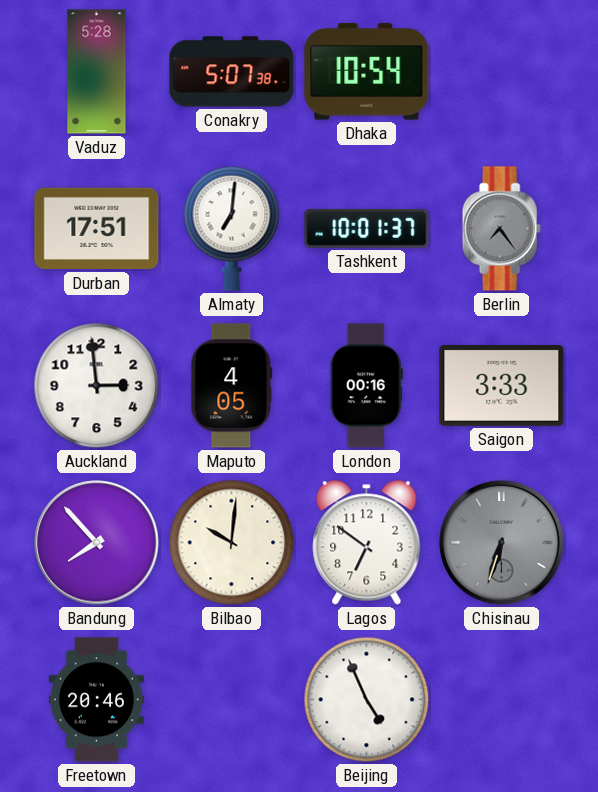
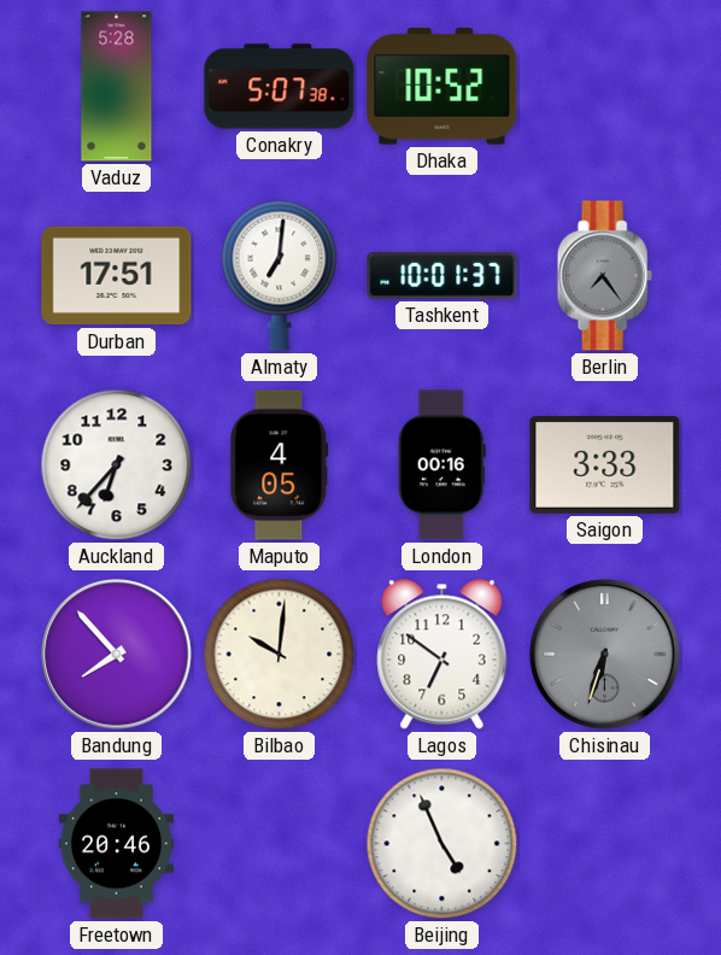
Dhaka: 10:54 -> 10:52
Auckland: 2:59 -> 6:37
